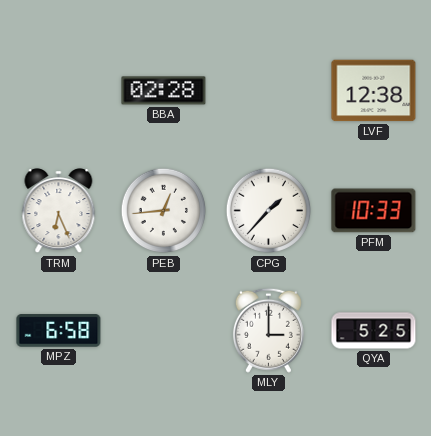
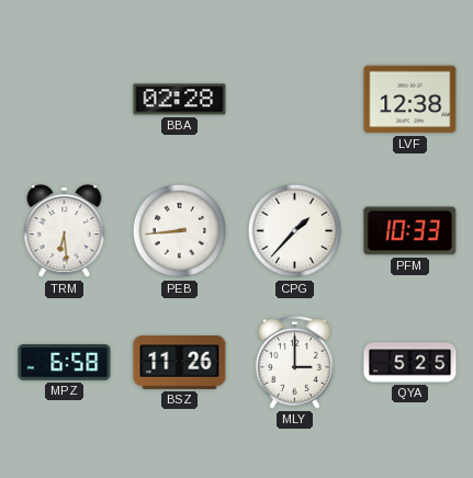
TRM: 6:26 -> 6:29
PEB: 12:44 -> 8:44
BSZ: none -> 11:26
